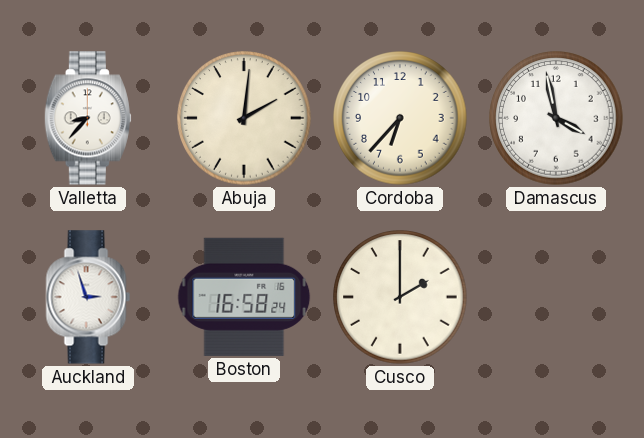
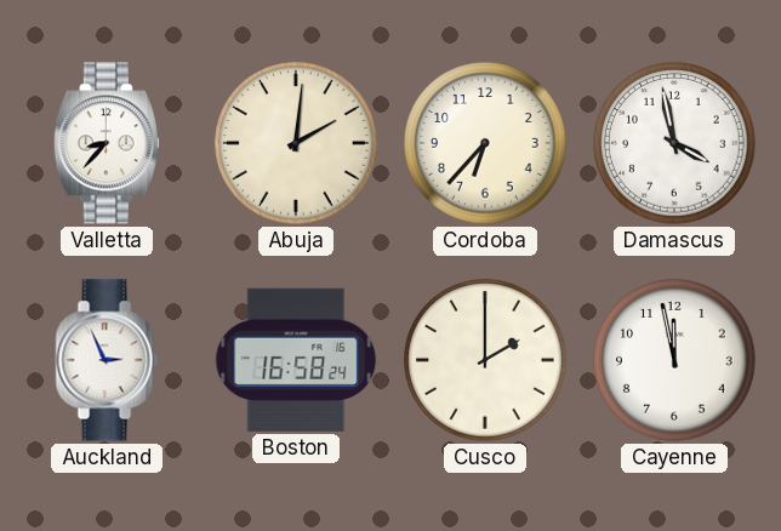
Auckland: 2:57 -> 2:56
Cayenne: none -> 11:58
